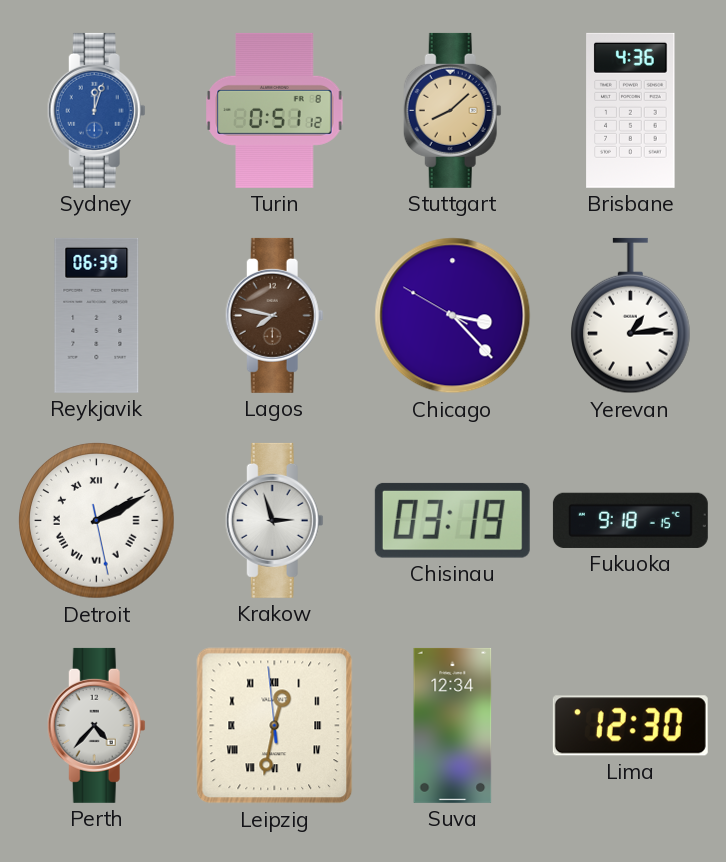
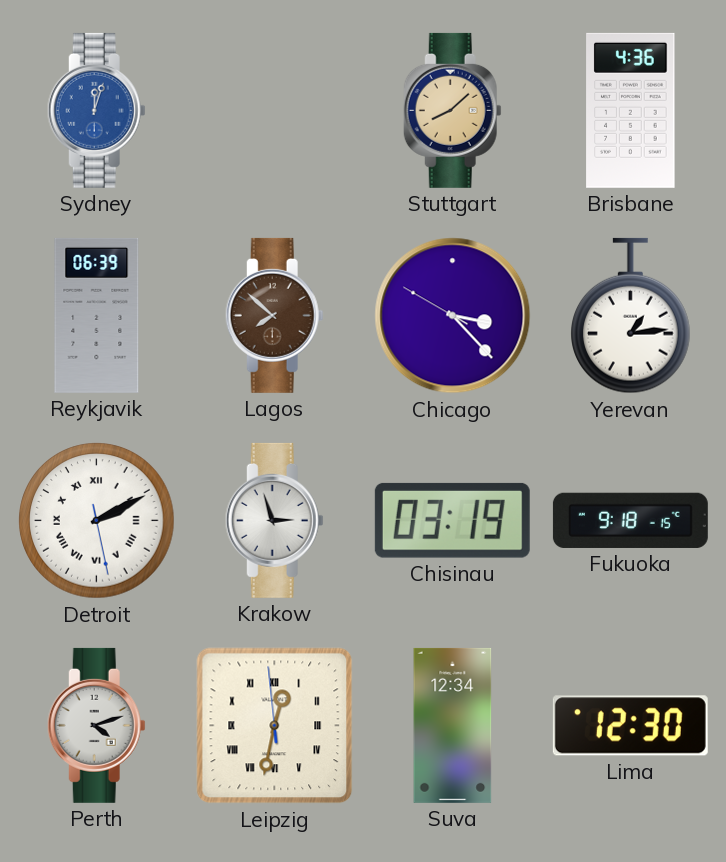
Turin: 0:51 -> none
Lagos: 7:47 -> 7:52
Perth: 4:37 -> 4:12
